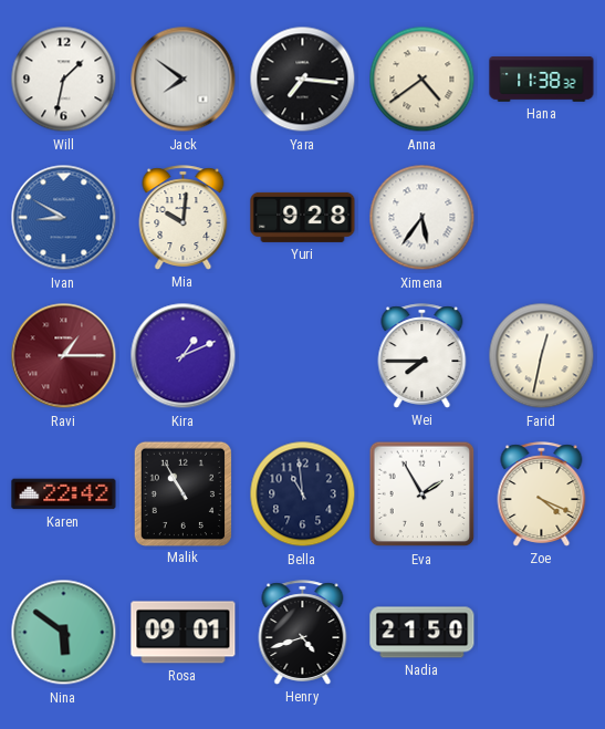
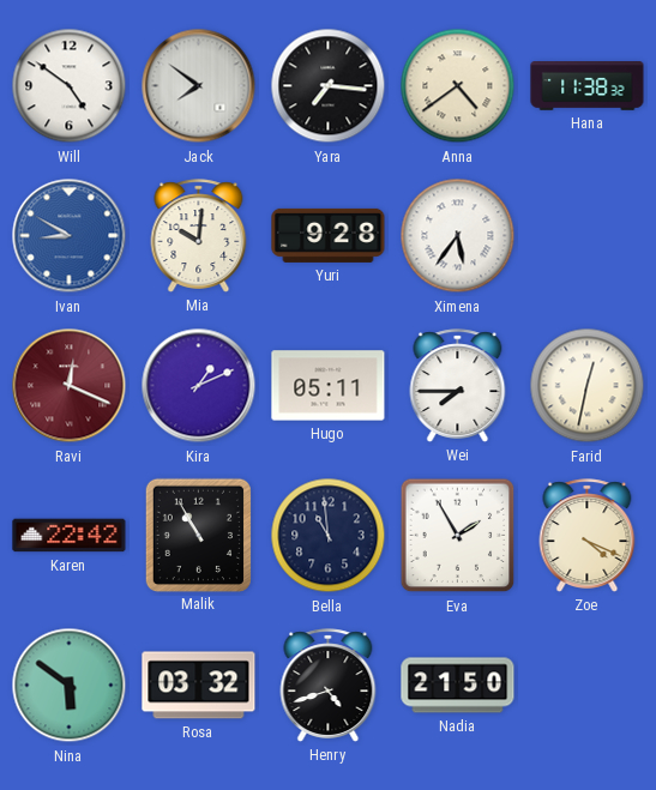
Will: 1:32 -> 4:51
Ravi: 1:15 -> 12:19
Hugo: none -> 05:11
Rosa: 09:01 -> 03:32
